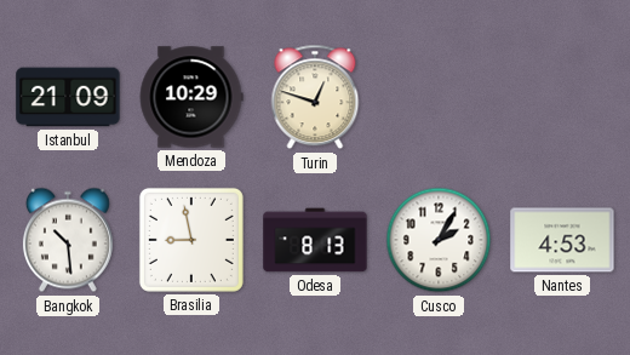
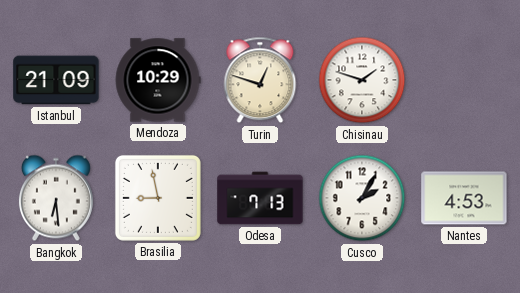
Chisinau: none -> 1:48
Bangkok: 10:29 -> 6:29
Odesa: 8:13 -> 7:13
